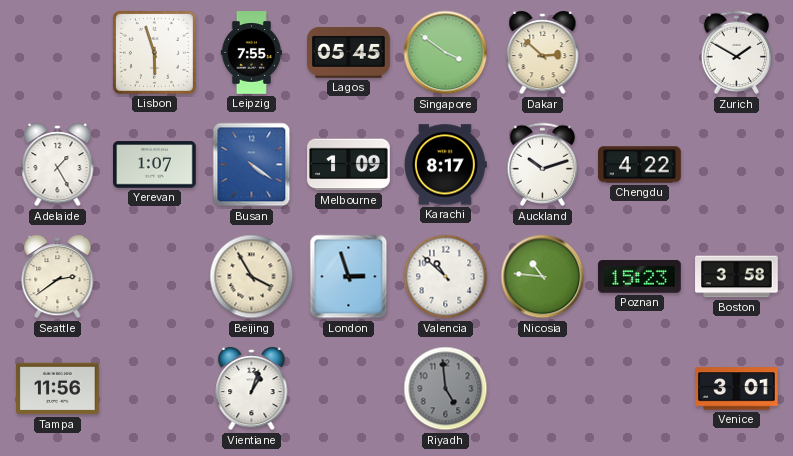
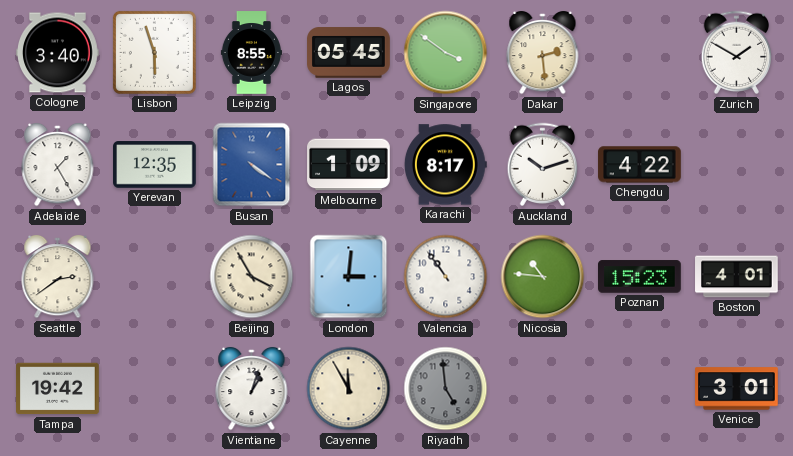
Cologne: none -> 3:40
Leipzig: 7:55 -> 8:55
Dakar: 2:52 -> 2:29
Yerevan: 1:07 -> 12:35
London: 2:57 -> 3:01
Valencia: 10:52 -> 10:54
Boston: 3:58 -> 4:01
Tampa: 11:56 -> 19:42
Cayenne: none -> 11:55
